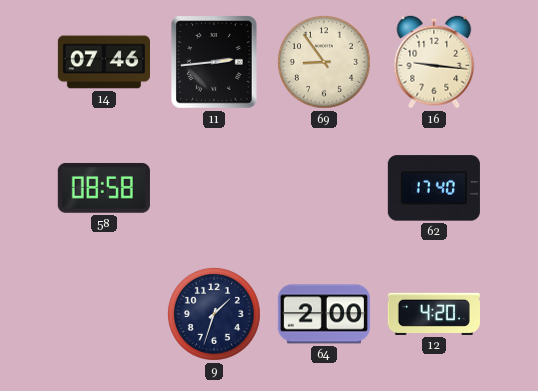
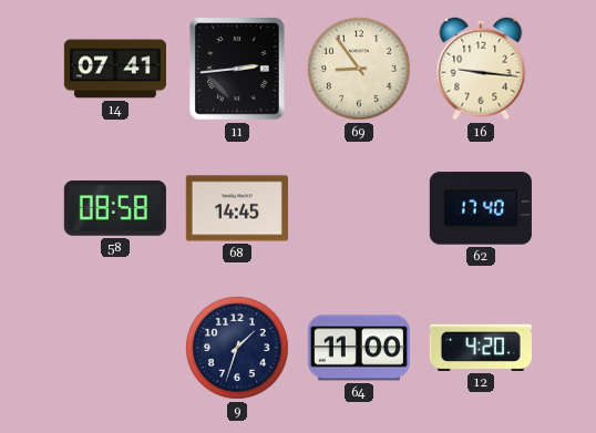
14: 07:46 -> 07:41
68: none -> 14:45
64: 2:00 -> 11:00
